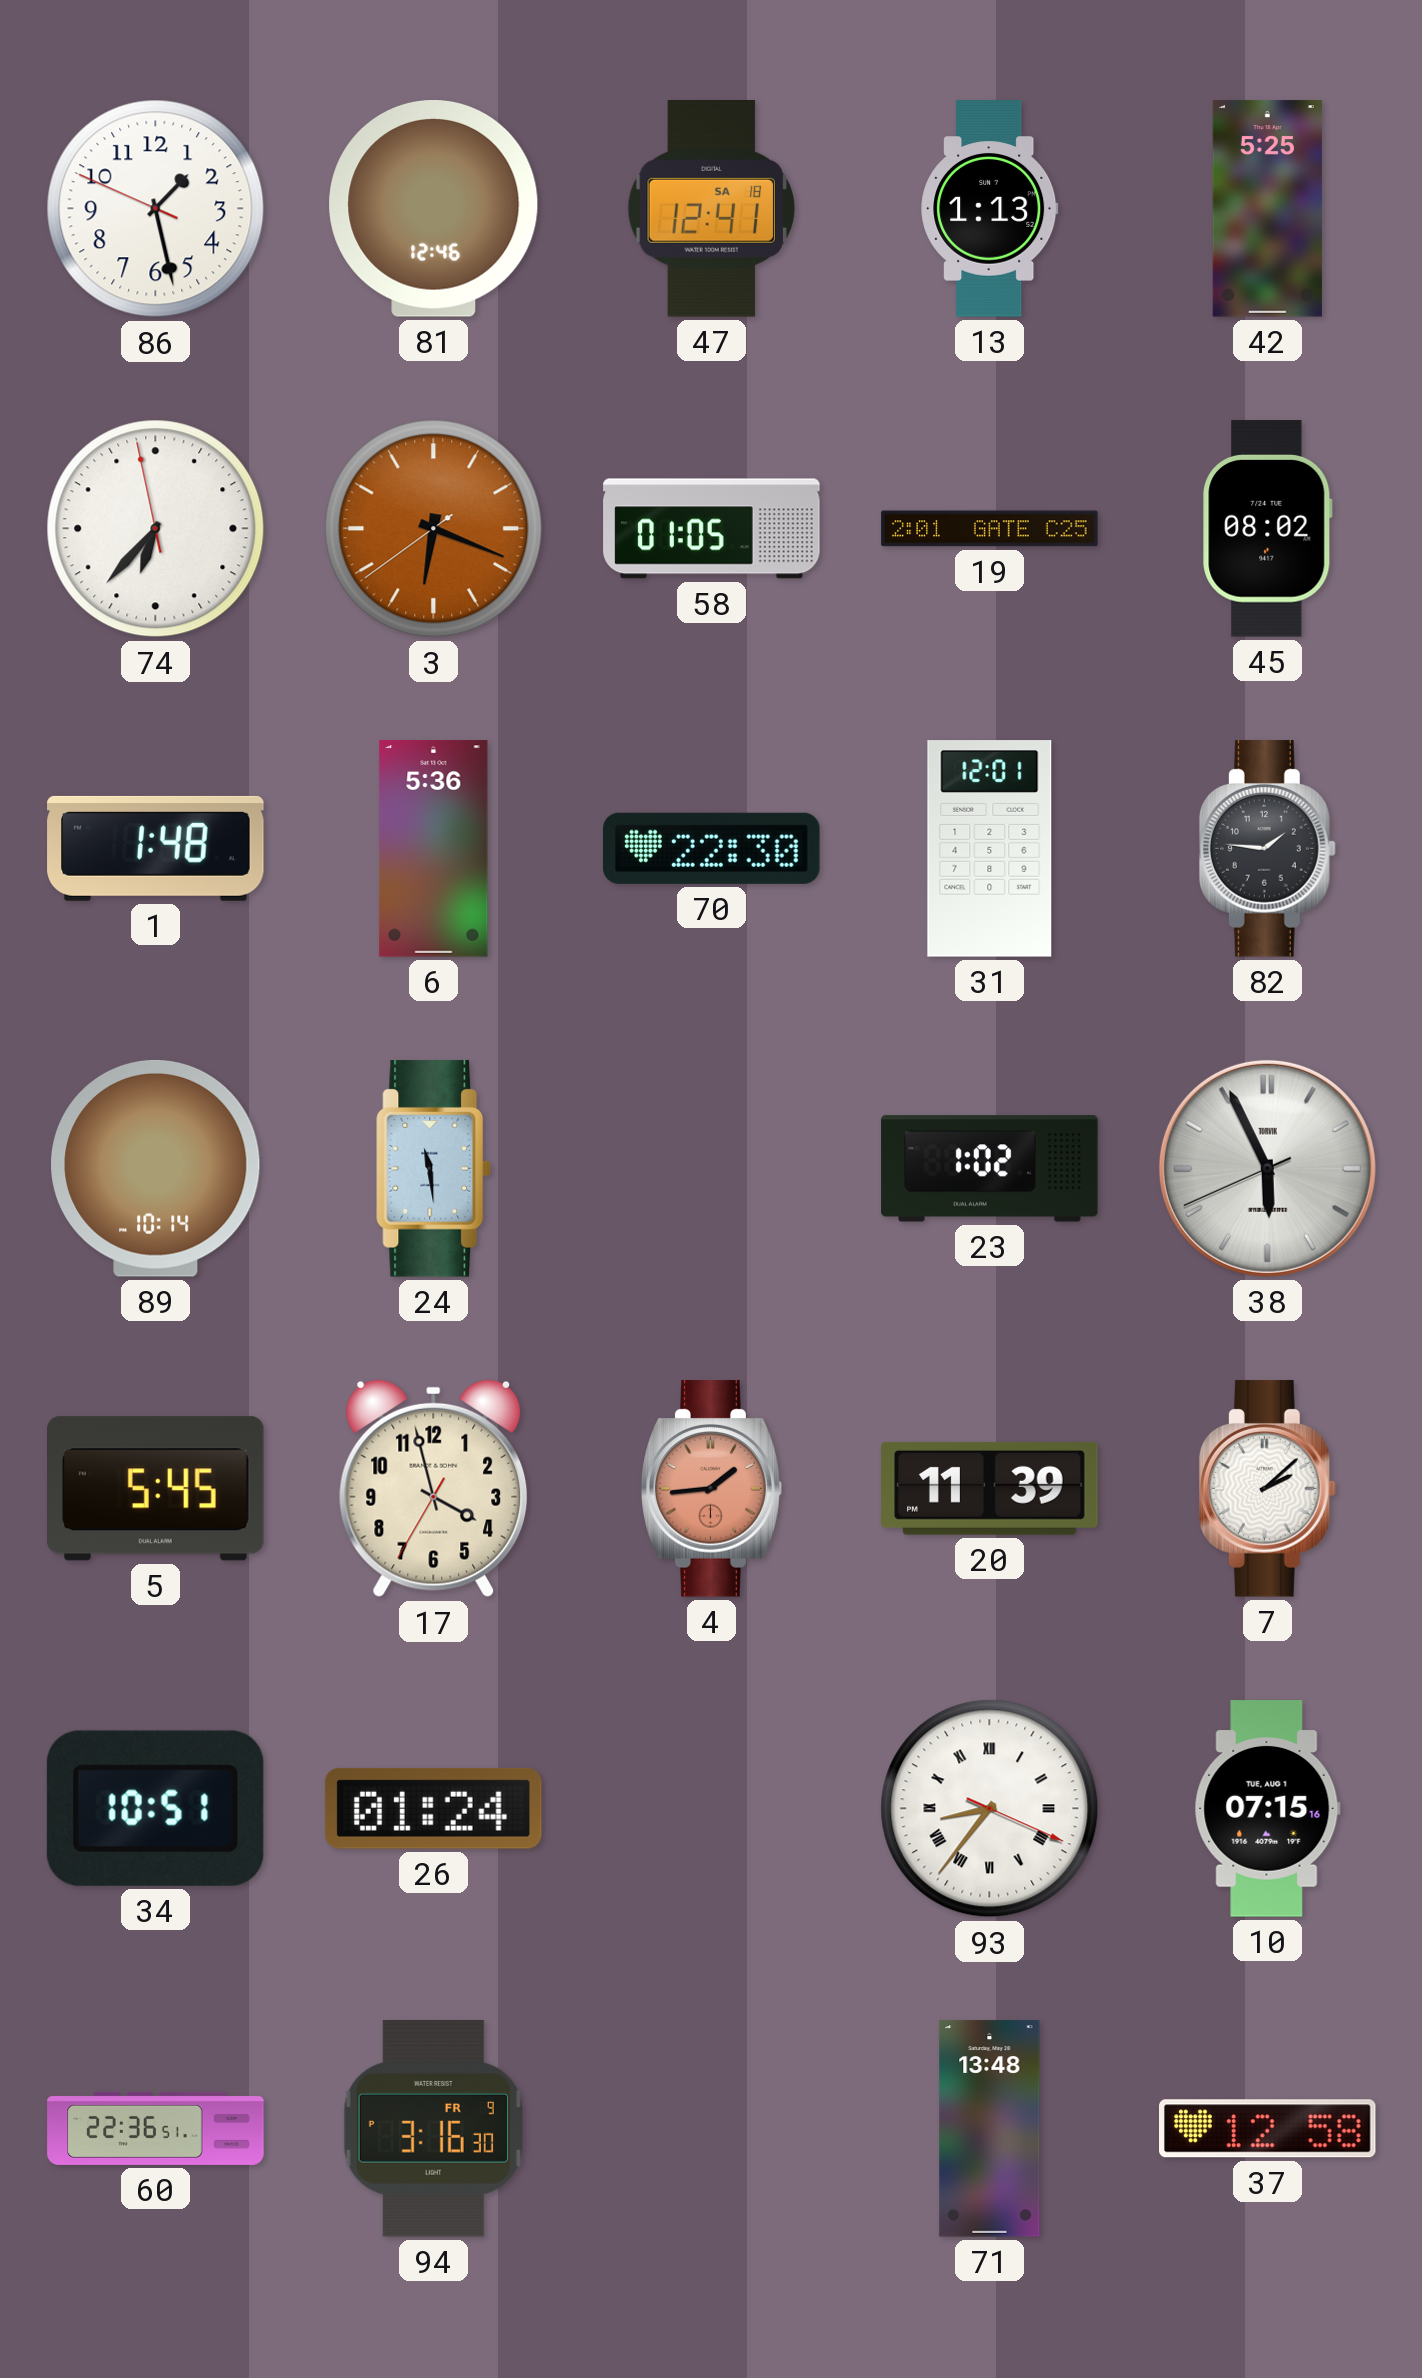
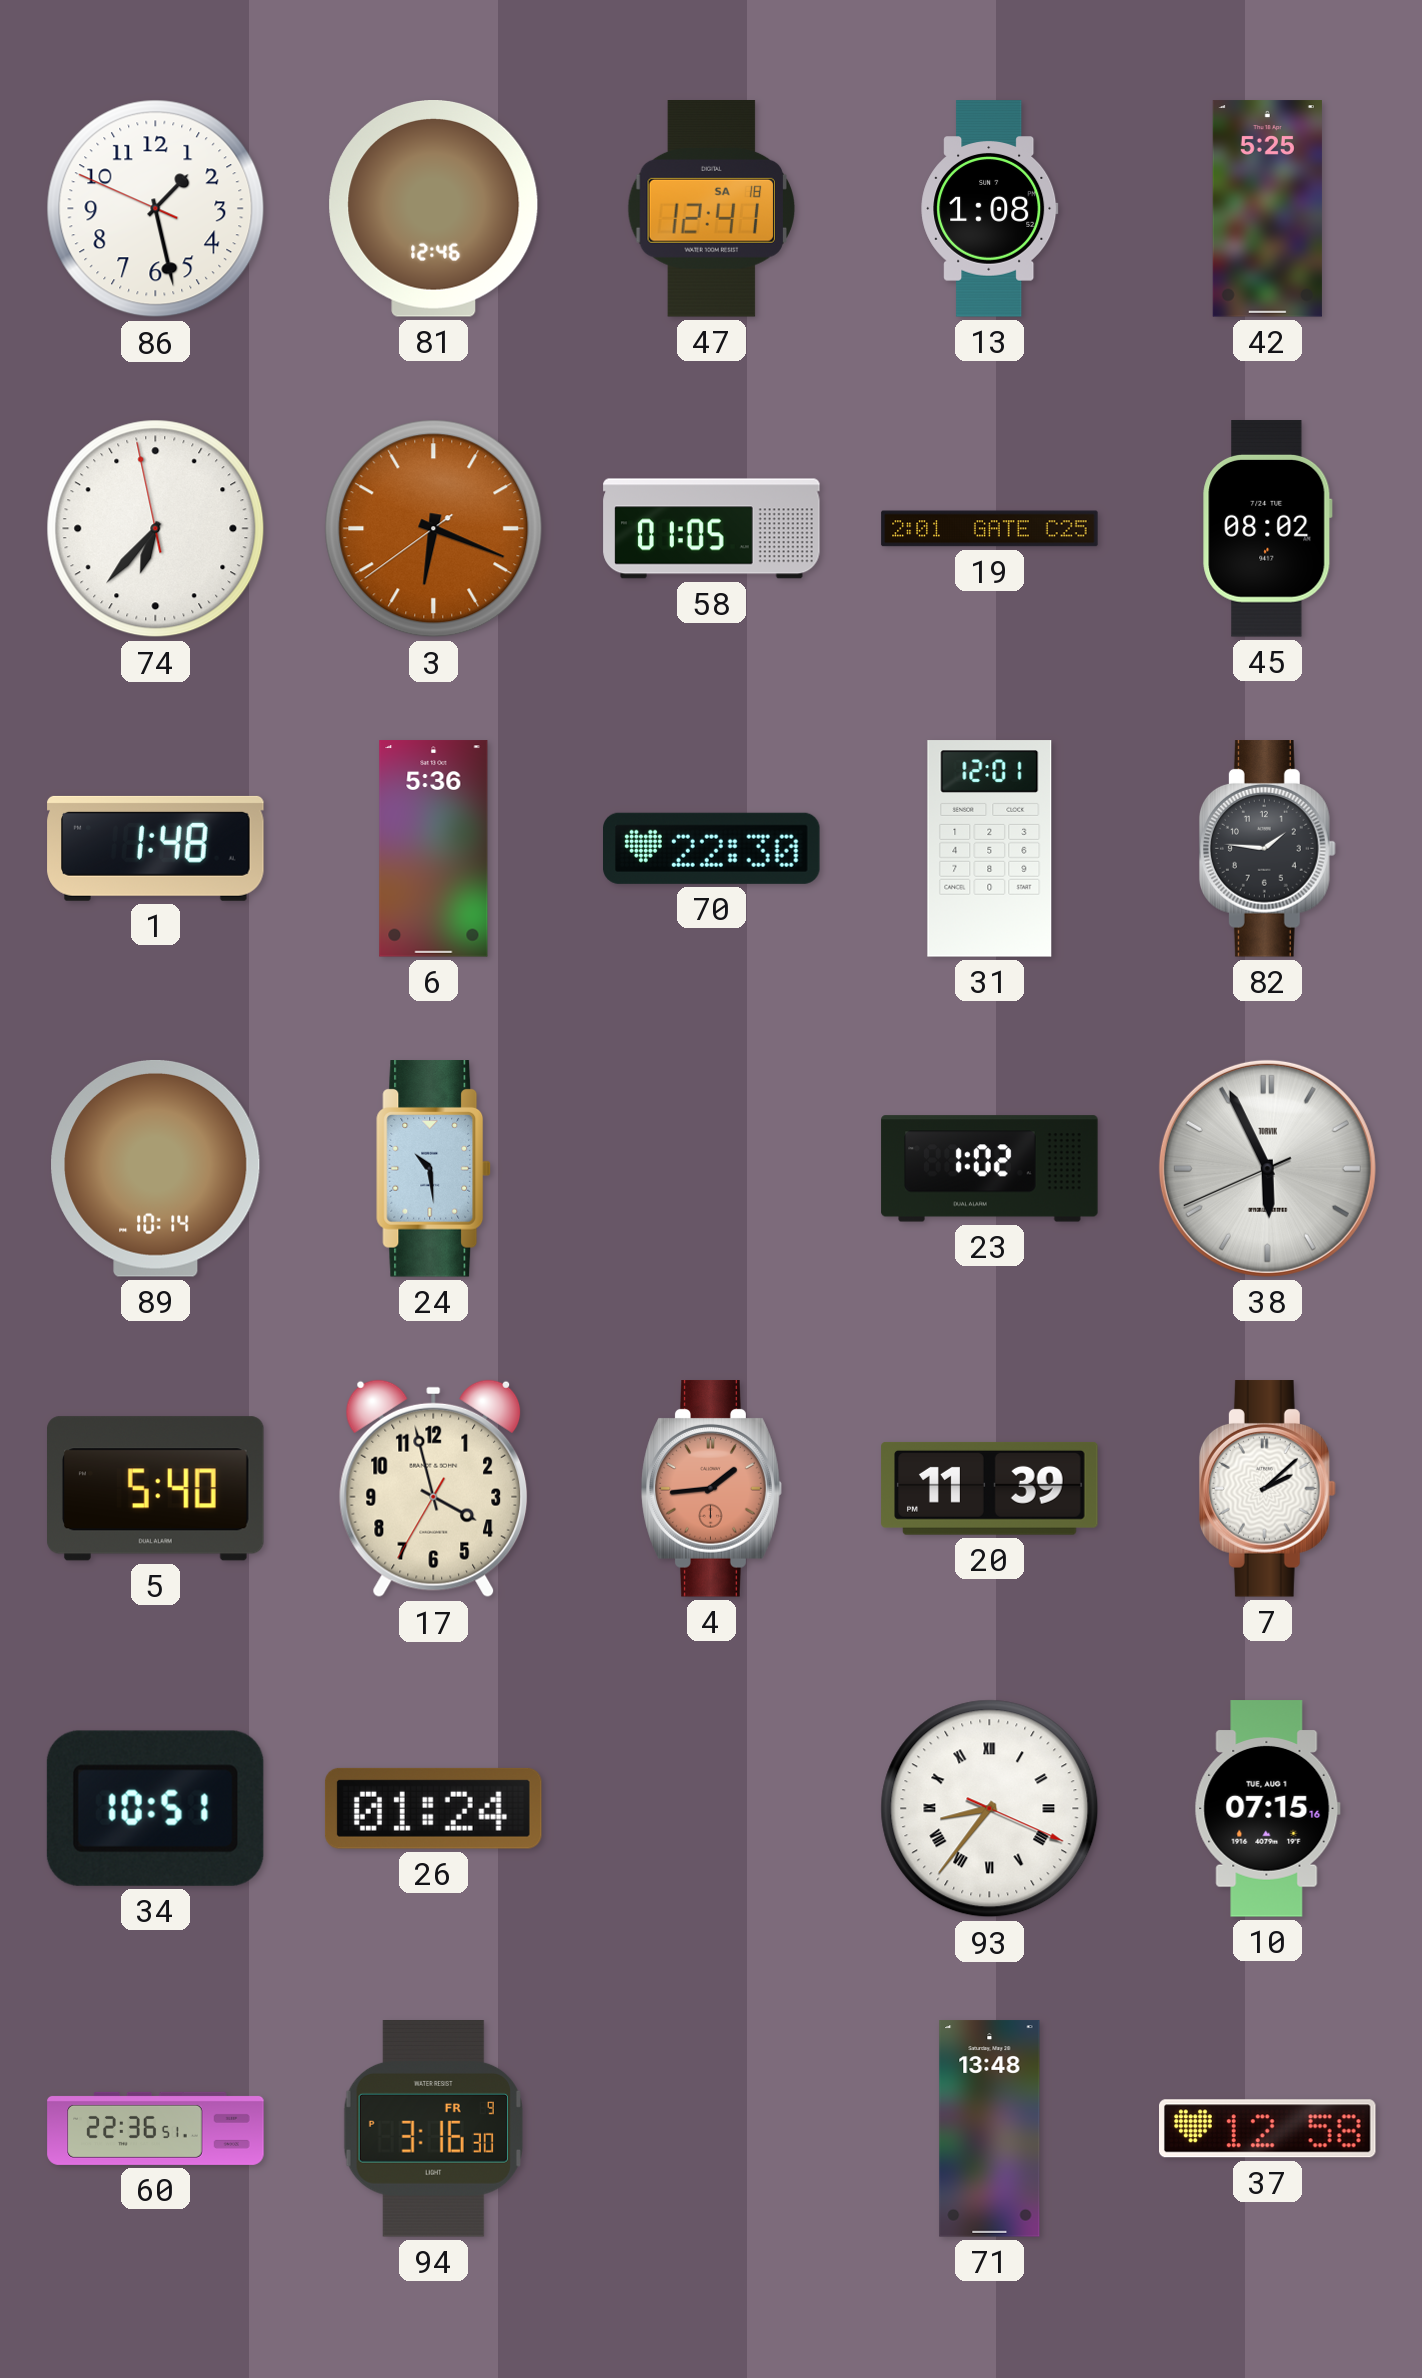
13: 1:13 -> 1:08
24: 11:29 -> 10:29
5: 5:45 -> 5:40
